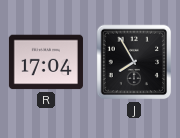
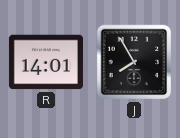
R: 17:04 -> 14:01
